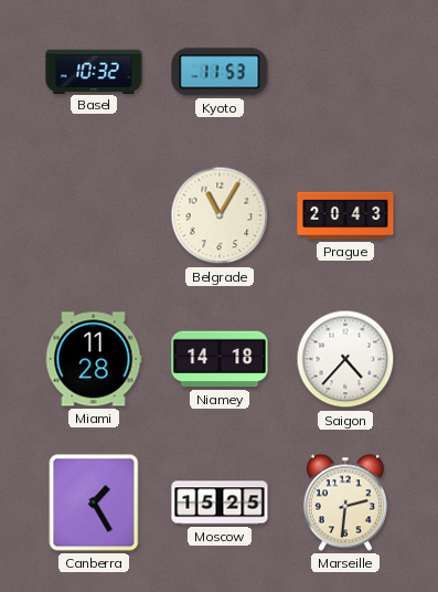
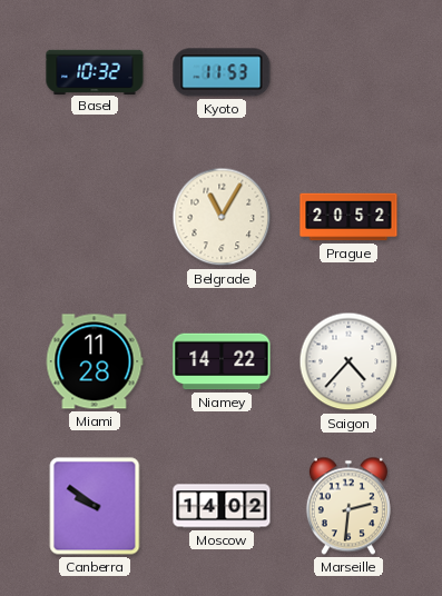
Prague: 20:43 -> 20:52
Niamey: 14:18 -> 14:22
Canberra: 1:25 -> 9:51
Moscow: 15:25 -> 14:02
